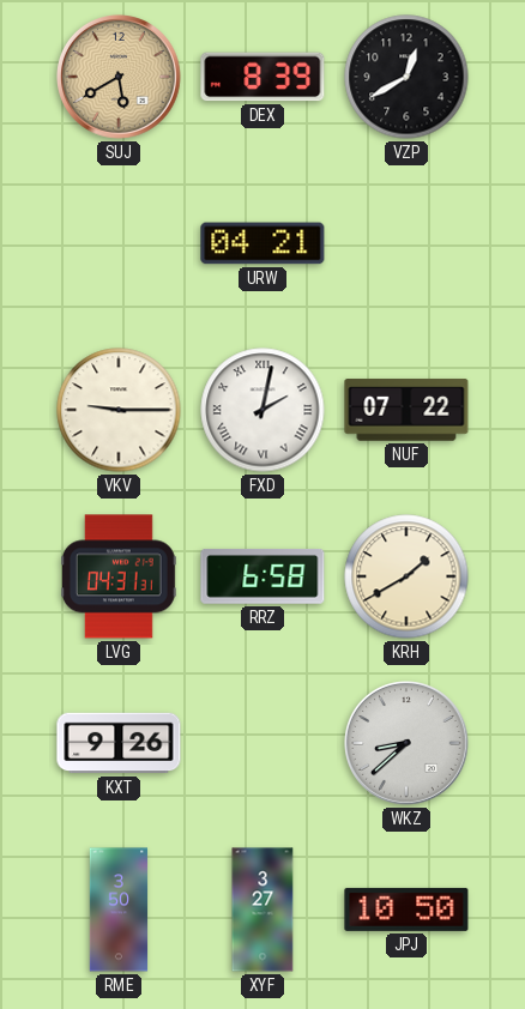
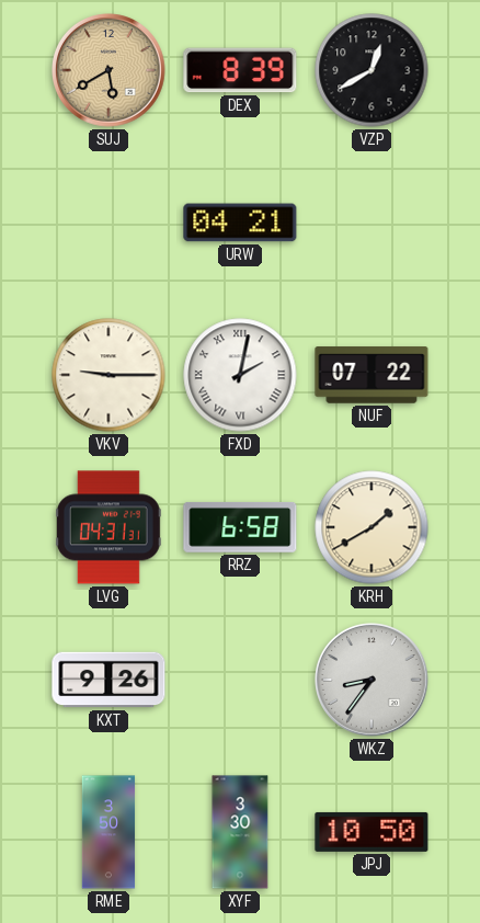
WKZ: 8:38 -> 8:36
XYF: 3:27 -> 3:30
